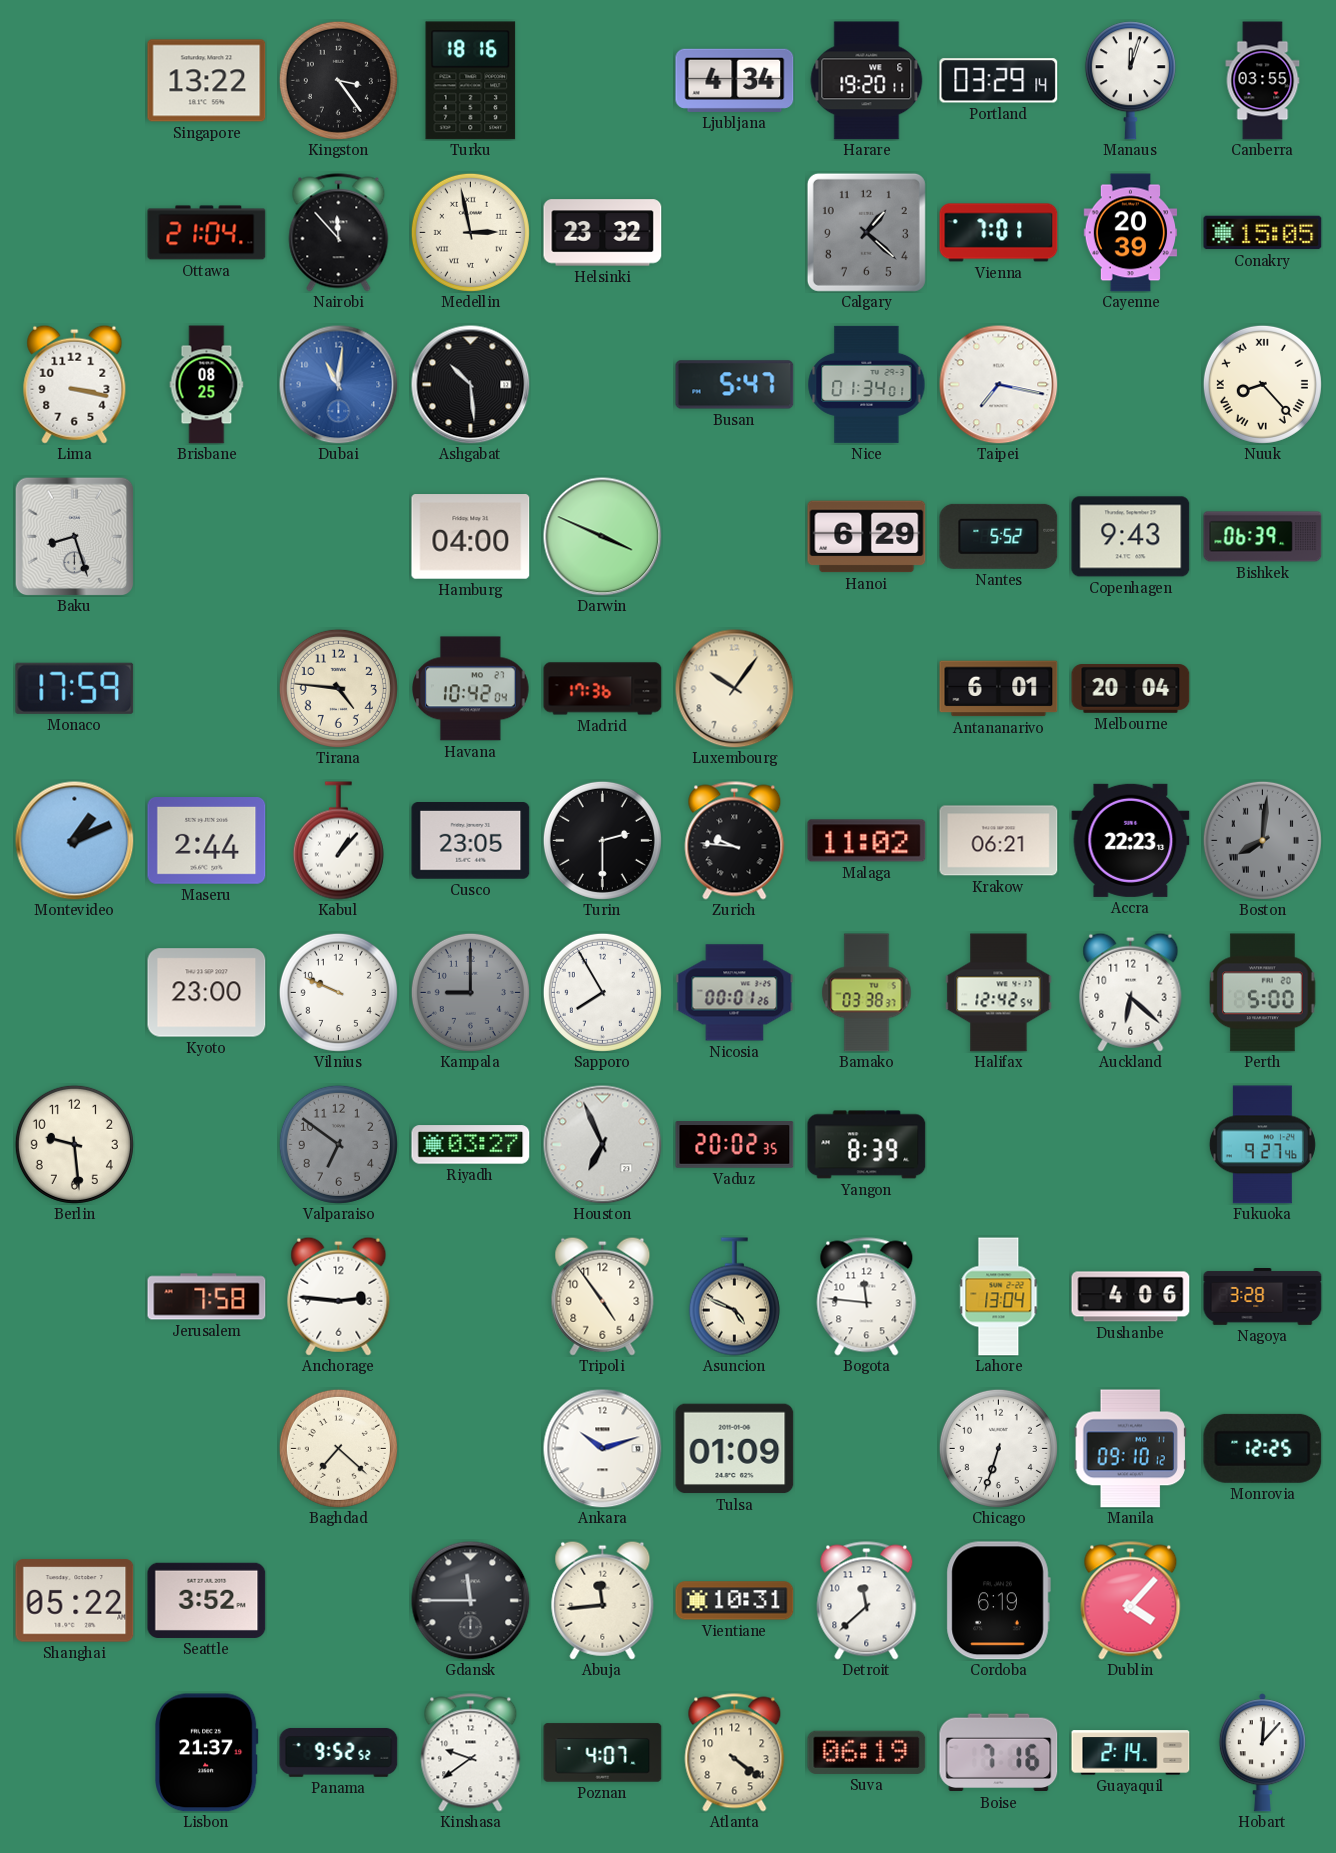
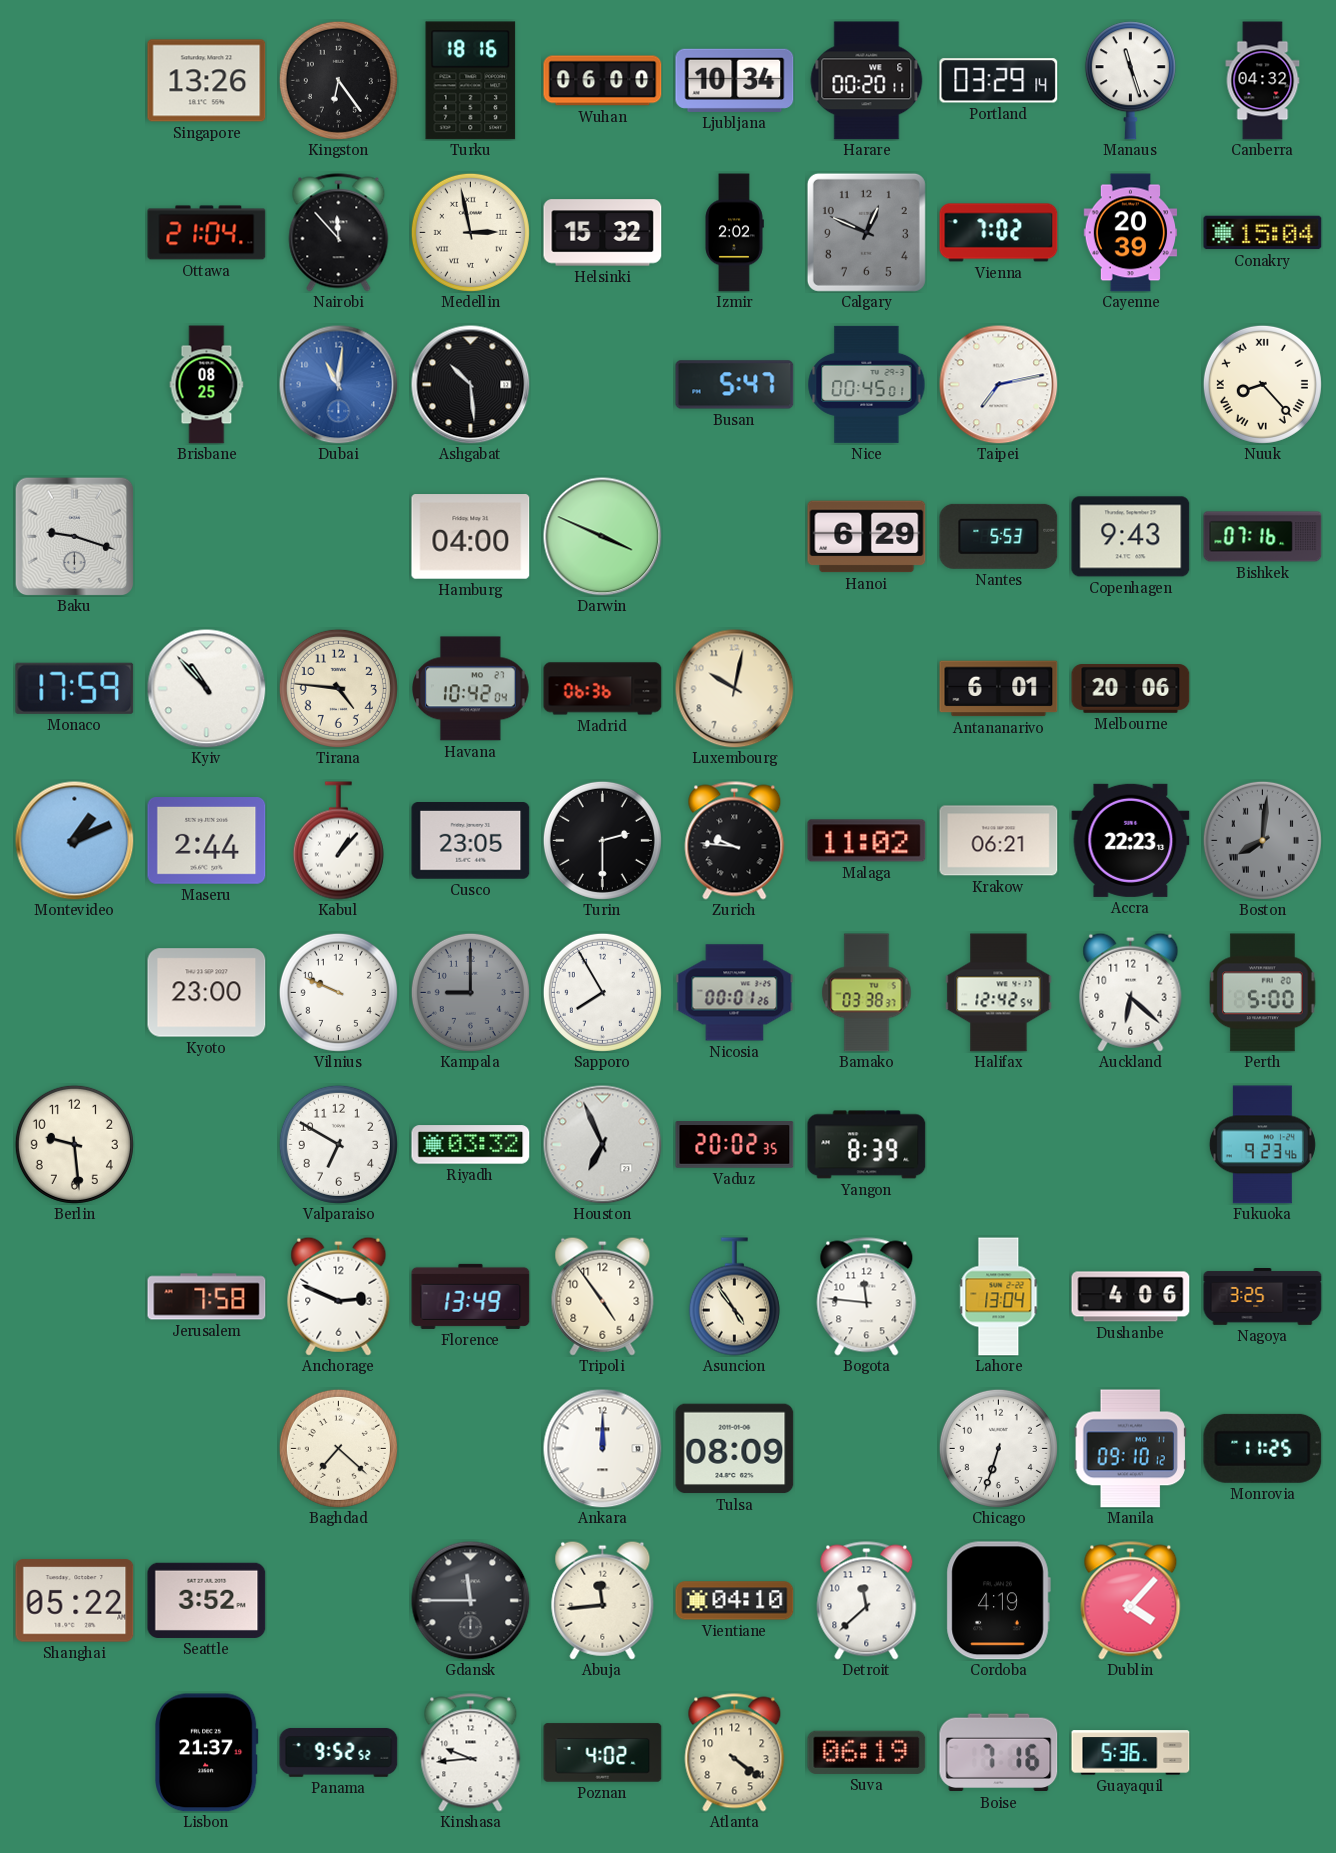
Singapore: 13:22 -> 13:26
Kingston: 3:24 -> 6:24
Wuhan: none -> 06:00
Ljubljana: 4:34 -> 10:34
Harare: 19:20 -> 00:20
Manaus: 12:03 -> 11:27
Canberra: 03:55 -> 04:32
Helsinki: 23:32 -> 15:32
Izmir: none -> 2:02
Calgary: 1:22 -> 12:49
Vienna: 7:01 -> 7:02
Conakry: 15:05 -> 15:04
Lima: 3:17 -> none
Nice: 01:34 -> 00:45
Taipei: 7:17 -> 7:13
Baku: 8:27 -> 9:18
Nantes: 5:52 -> 5:53
Bishkek: 06:39 -> 07:16
Kyiv: none -> 10:53
Madrid: 17:36 -> 06:36
Luxembourg: 10:06 -> 10:02
Melbourne: 20:04 -> 20:06
Valparaiso: 6:51 -> 6:50
Valparaiso dial: grey -> white
Riyadh: 03:27 -> 03:32
Fukuoka: 9:27 -> 9:23
Anchorage: 2:46 -> 2:49
Florence: none -> 13:49
Asuncion: 4:49 -> 4:54
Nagoya: 3:28 -> 3:25
Ankara: 10:12 -> 12:00
Tulsa: 01:09 -> 08:09
Monrovia: 12:25 -> 11:25
Vientiane: 10:31 -> 04:10
Cordoba: 6:19 -> 4:19
Kinshasa: 9:39 -> 9:44
Poznan: 4:07 -> 4:02
Guayaquil: 2:14 -> 5:36
Hobart: 12:07 -> none
